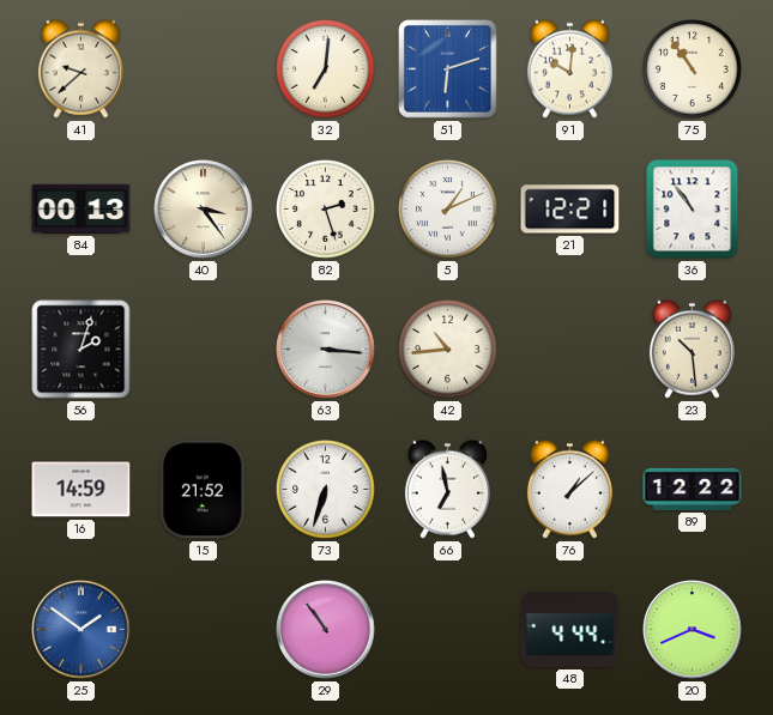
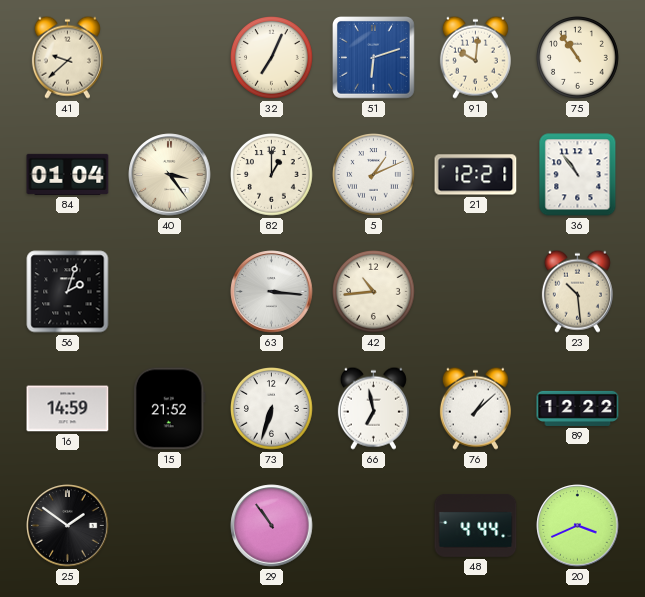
32: 7:01 -> 7:04
84: 00:13 -> 01:04
82: 2:27 -> 1:00
25 dial: blue -> black
